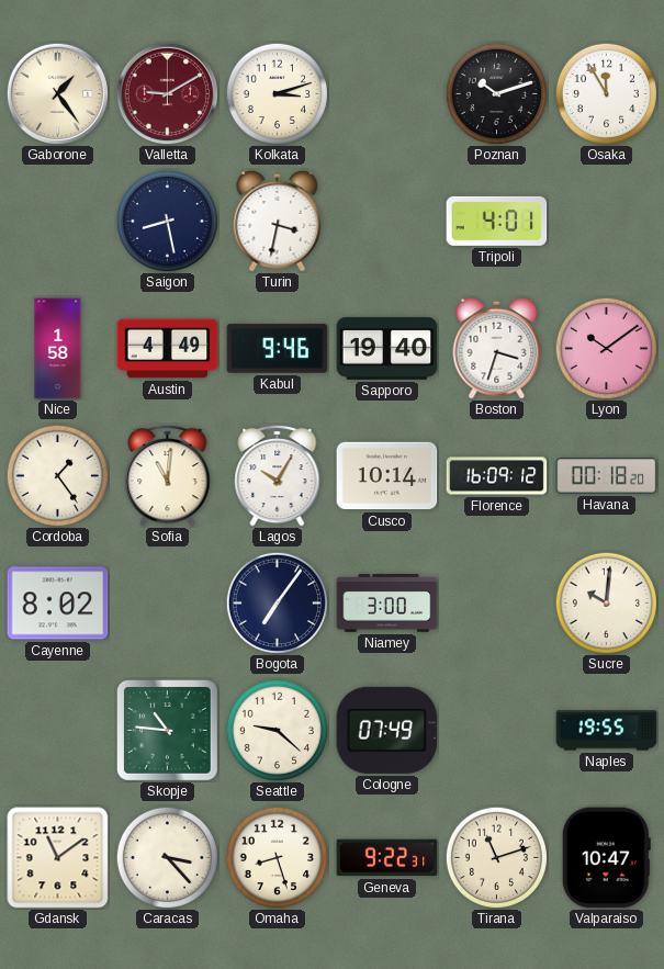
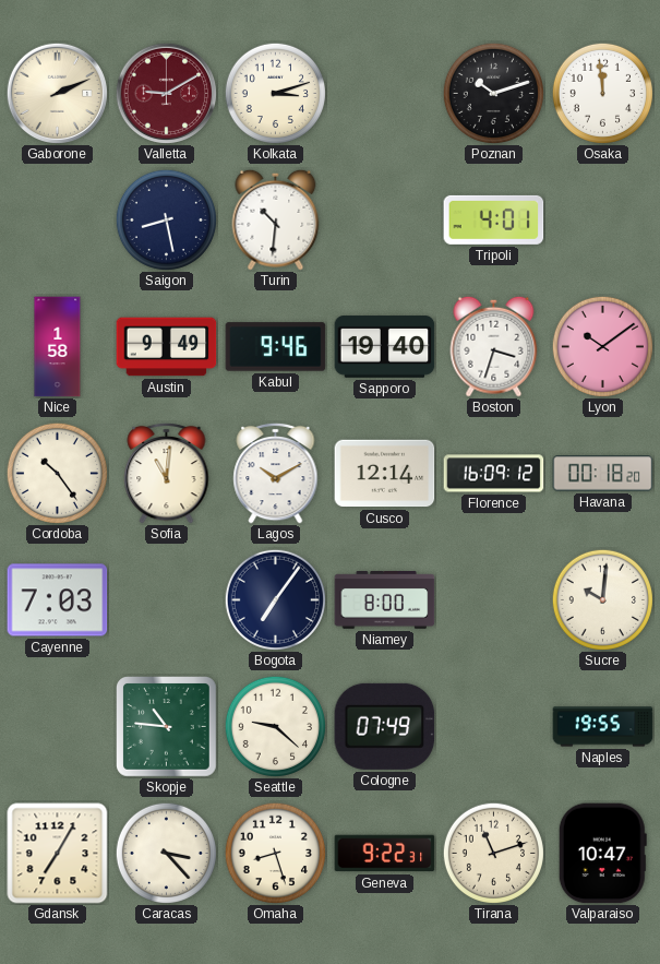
Gaborone: 1:24 -> 2:11
Osaka: 11:55 -> 11:59
Turin: 3:32 -> 10:31
Austin: 4:49 -> 9:49
Cordoba: 1:24 -> 10:24
Lagos: 10:05 -> 10:10
Cusco: 10:14 -> 12:14
Cayenne: 8:02 -> 7:03
Niamey: 3:00 -> 8:00
Gdansk: 11:09 -> 7:05
